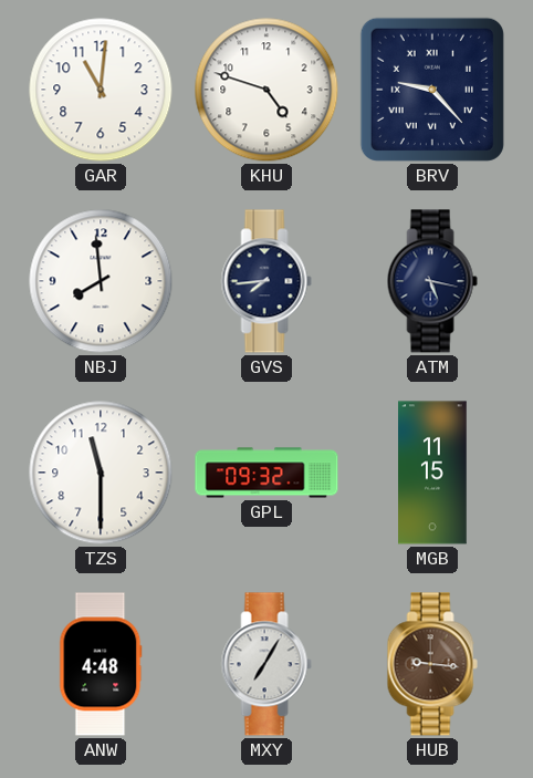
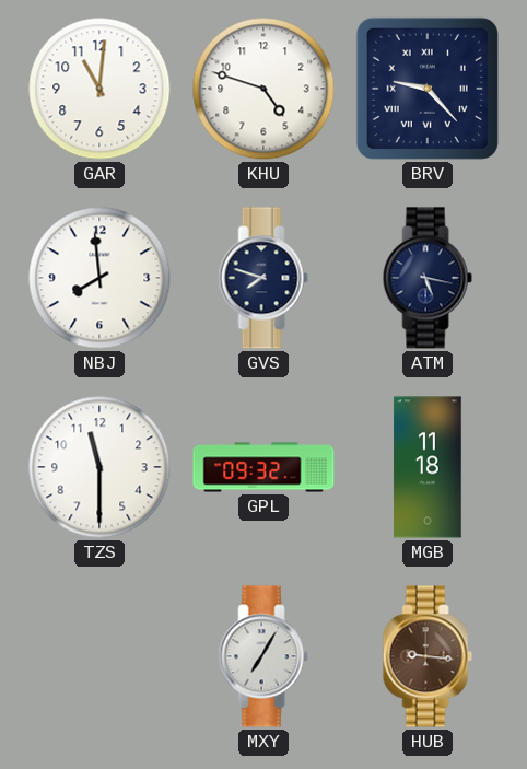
GVS: 7:44 -> 7:48
MGB: 11:15 -> 11:18
ANW: 4:48 -> none
